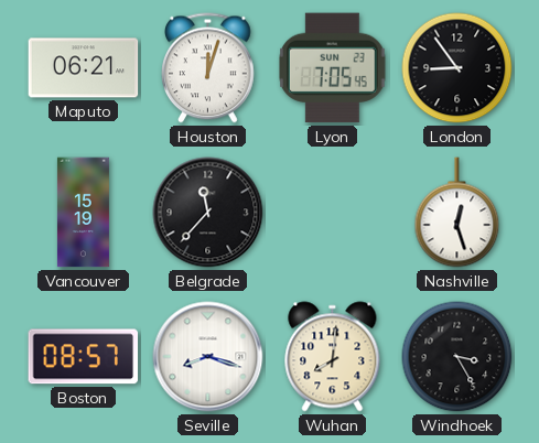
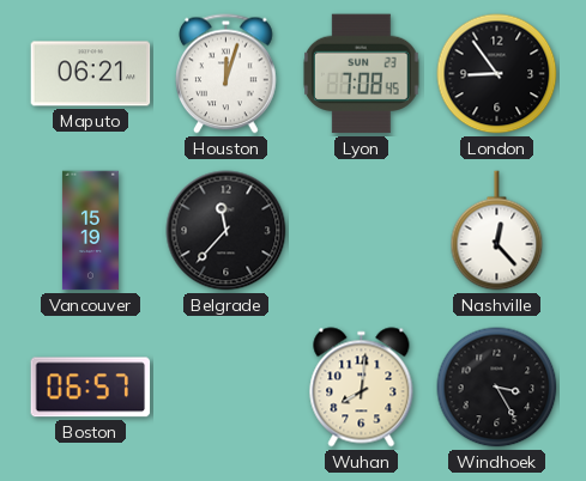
Lyon: 7:05 -> 7:08
Nashville: 12:27 -> 12:23
Boston: 08:57 -> 06:57
Seville: 8:18 -> none
